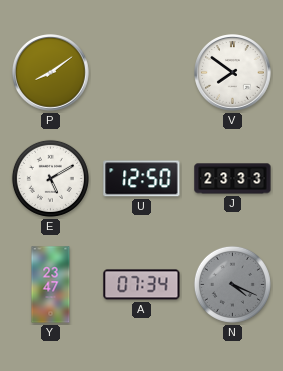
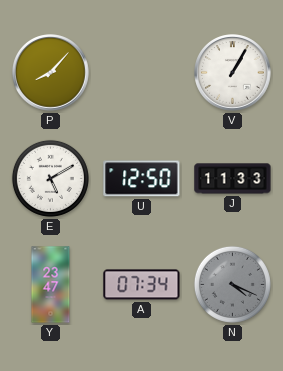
P: 8:09 -> 8:07
V: 7:51 -> 1:05
J: 23:33 -> 11:33
